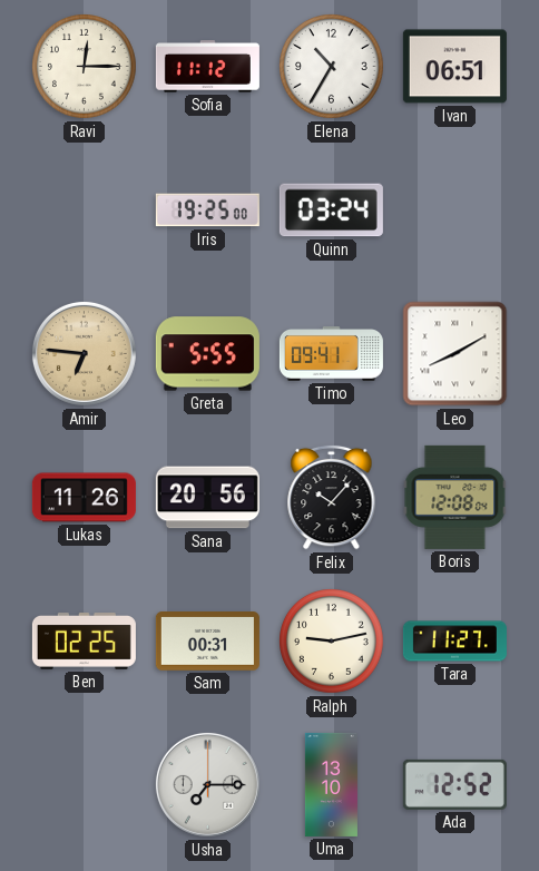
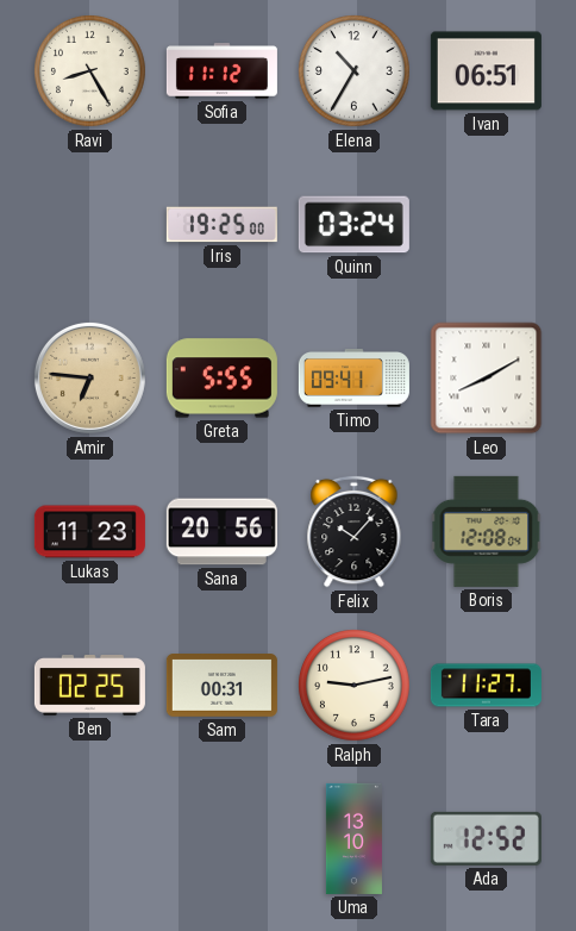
Ravi: 12:15 -> 8:25
Lukas: 11:26 -> 11:23
Usha: 7:15 -> none
